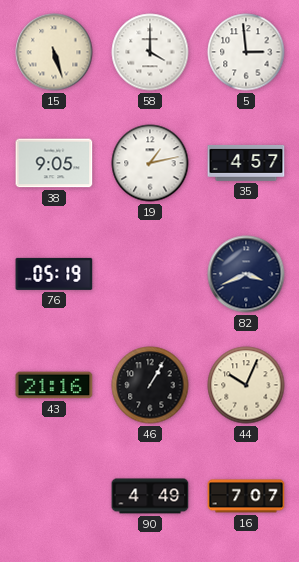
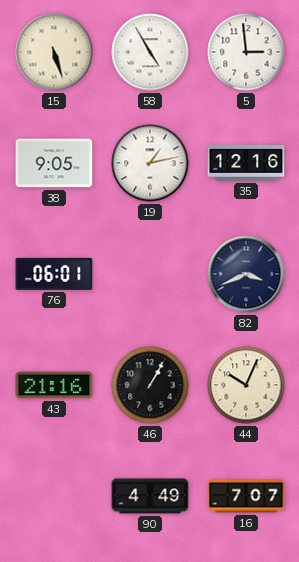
58: 4:00 -> 4:55
35: 4:57 -> 12:16
76: 05:19 -> 06:01
